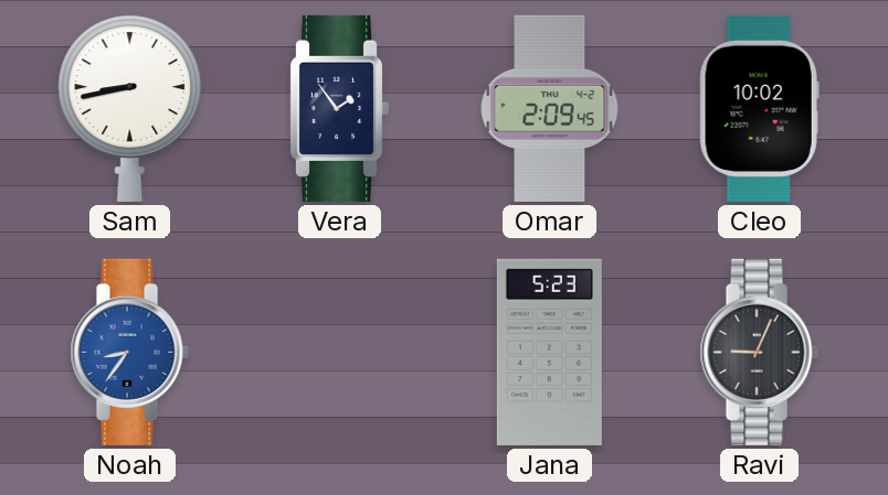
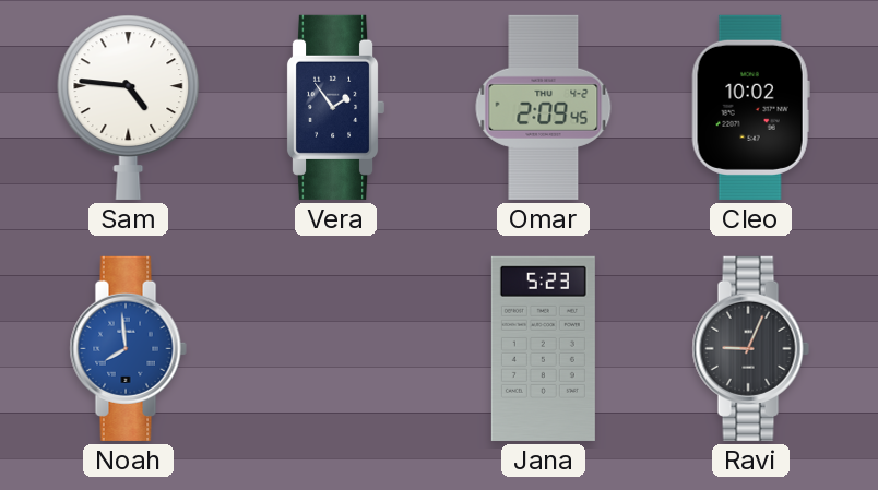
Sam: 8:43 -> 4:46
Noah: 8:36 -> 7:59
